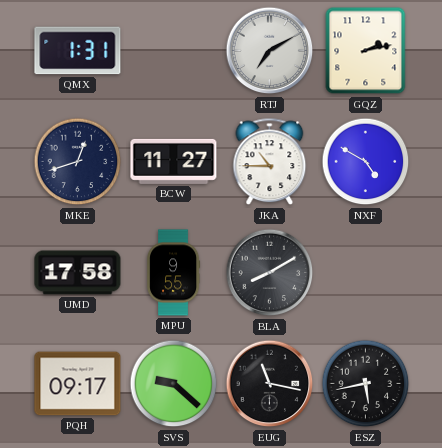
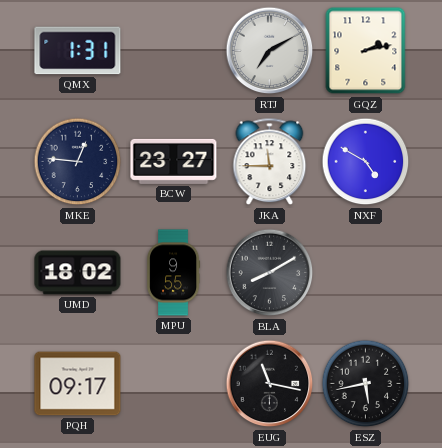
MKE: 12:42 -> 12:46
BCW: 11:27 -> 23:27
JKA: 10:45 -> 11:45
UMD: 17:58 -> 18:02
SVS: 9:22 -> none
